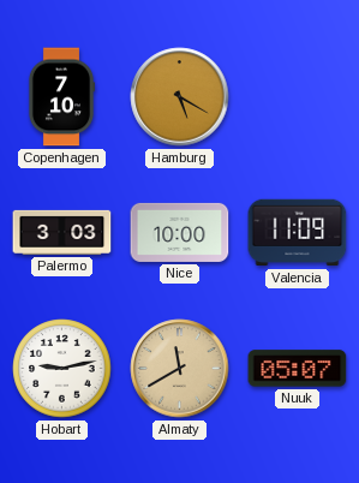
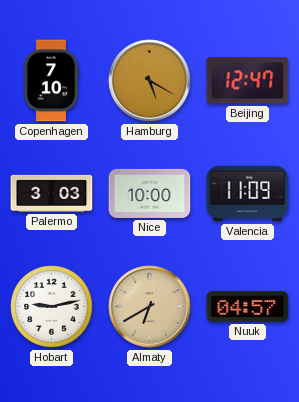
Beijing: none -> 12:47
Almaty: 11:40 -> 6:40
Nuuk: 05:07 -> 04:57
